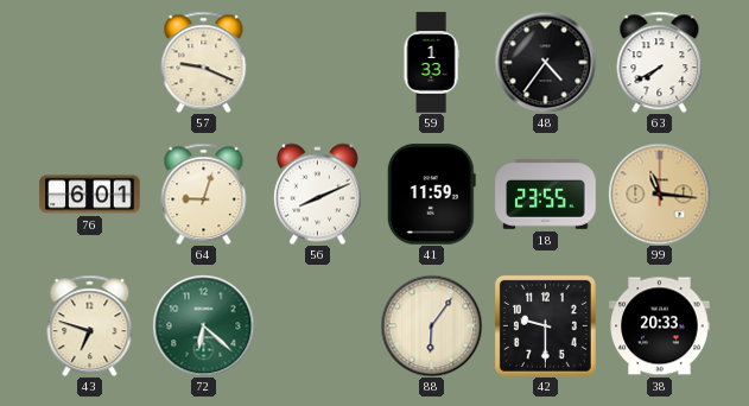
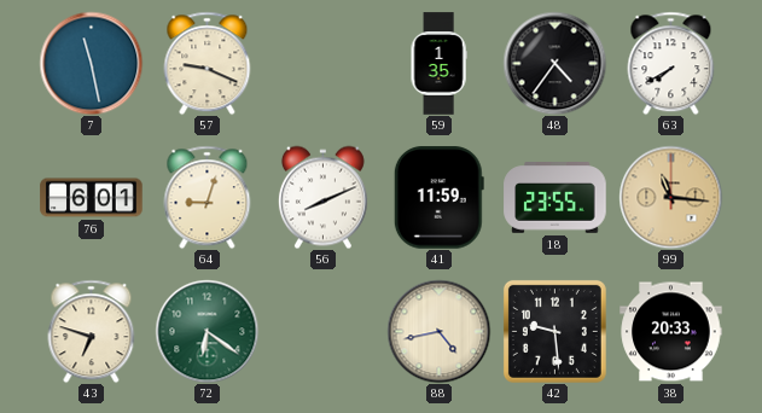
7: none -> 11:28
59: 1:33 -> 1:35
72: 6:22 -> 6:21
88: 6:06 -> 4:43
42: 9:30 -> 9:29
